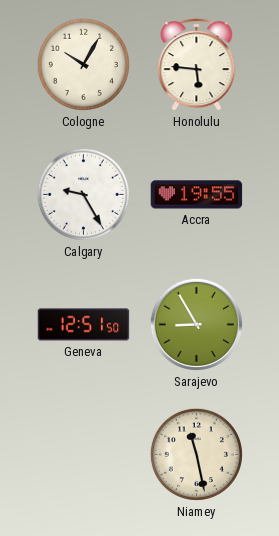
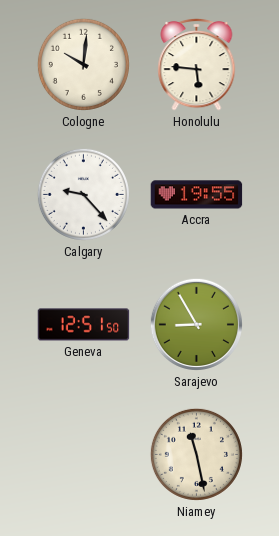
Cologne: 10:05 -> 10:01
Calgary: 9:25 -> 9:23
